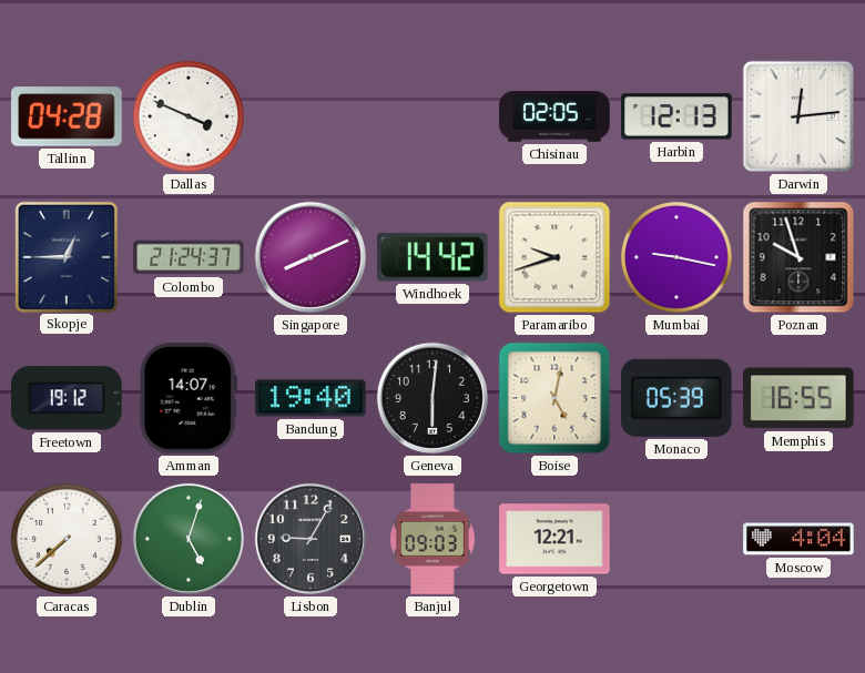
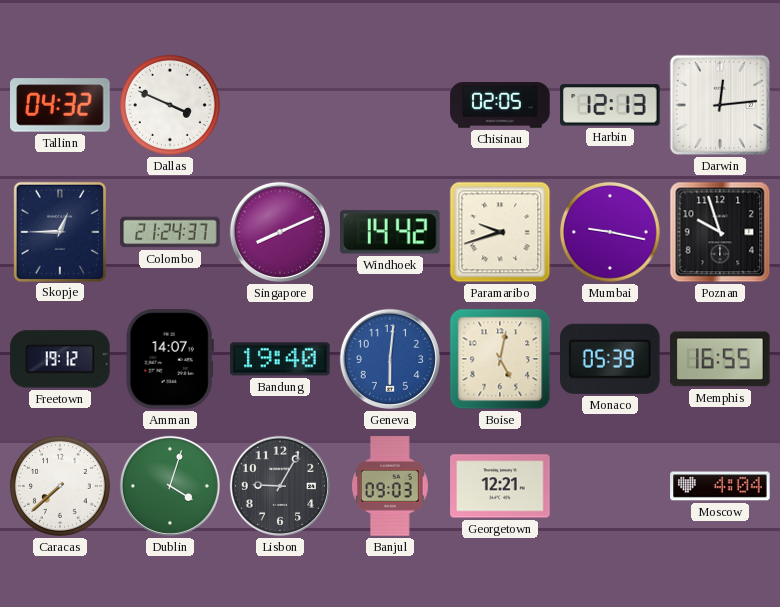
Tallinn: 04:28 -> 04:32
Geneva dial: black -> blue
Dublin: 5:03 -> 4:03
